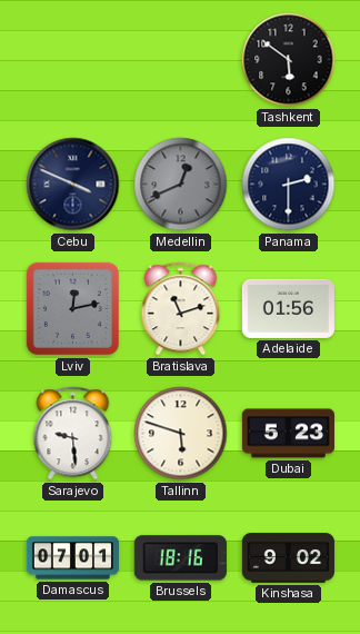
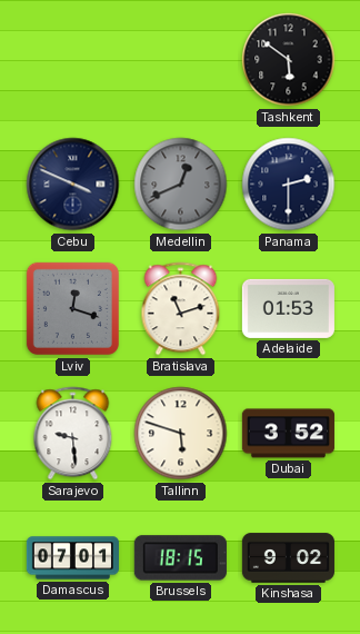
Lviv: 12:13 -> 12:18
Adelaide: 01:56 -> 01:53
Dubai: 5:23 -> 3:52
Brussels: 18:16 -> 18:15
